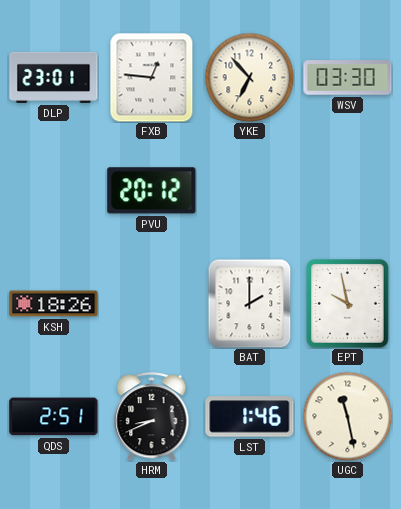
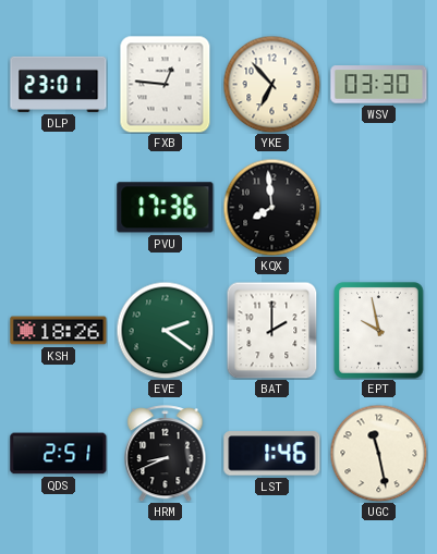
PVU: 20:12 -> 17:36
KQX: none -> 7:59
EVE: none -> 2:21
